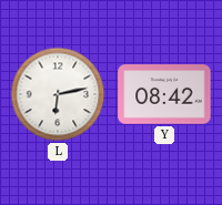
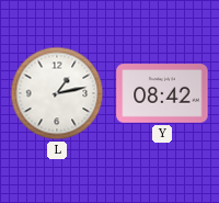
L: 6:13 -> 1:13
